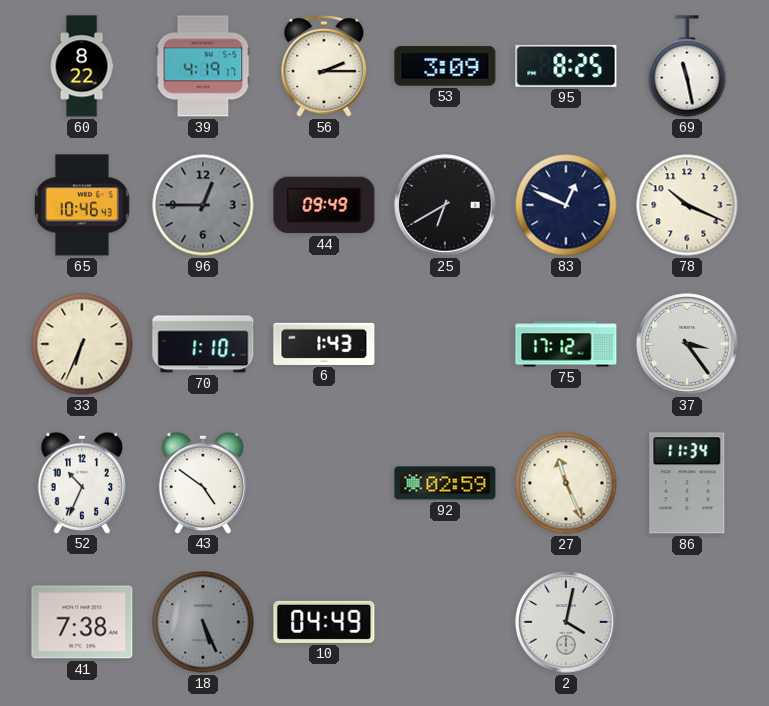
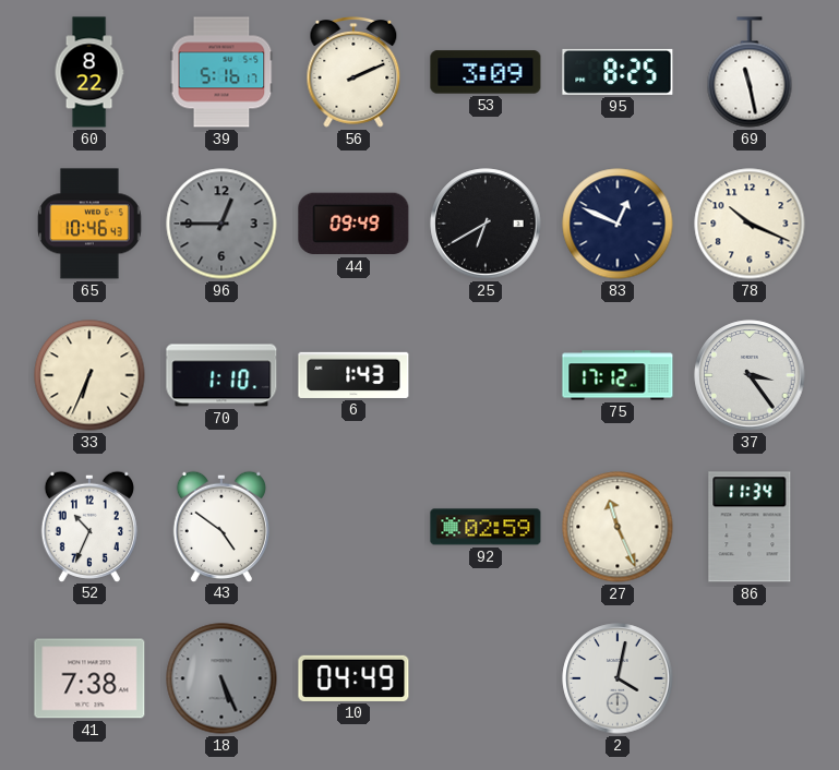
39: 4:19 -> 5:16
56: 2:15 -> 2:11
